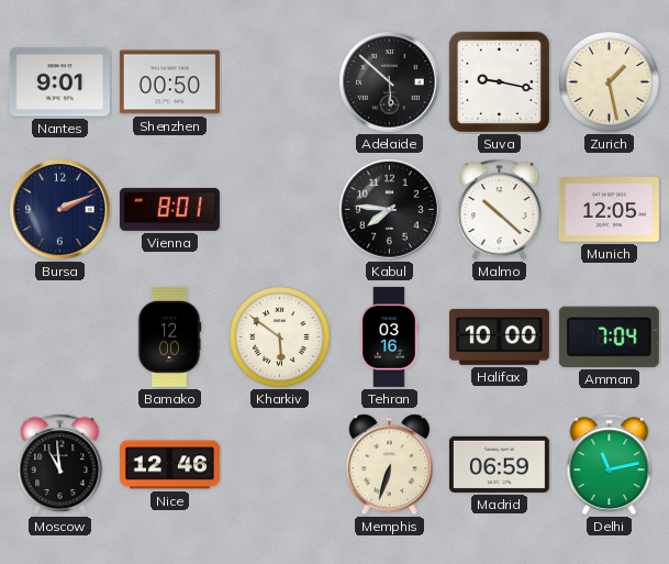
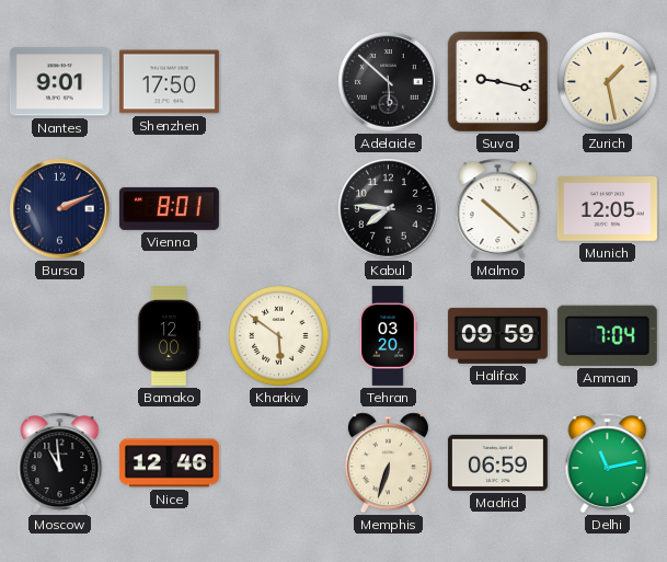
Shenzhen: 00:50 -> 17:50
Tehran: 03:16 -> 03:20
Halifax: 10:00 -> 09:59
